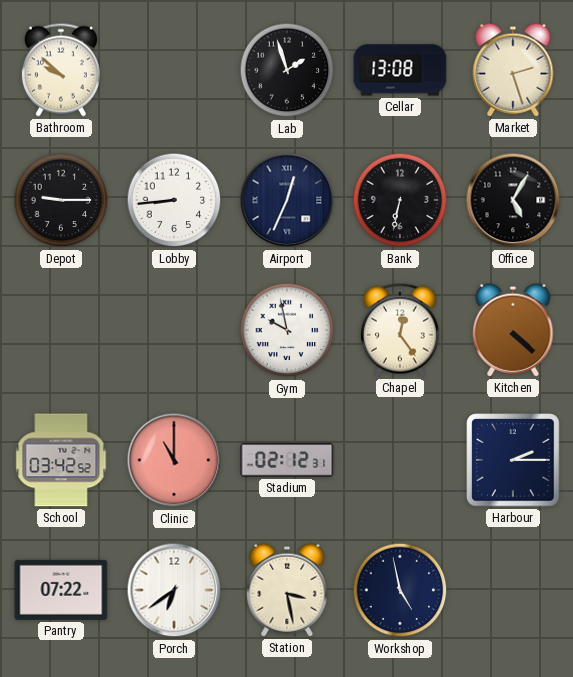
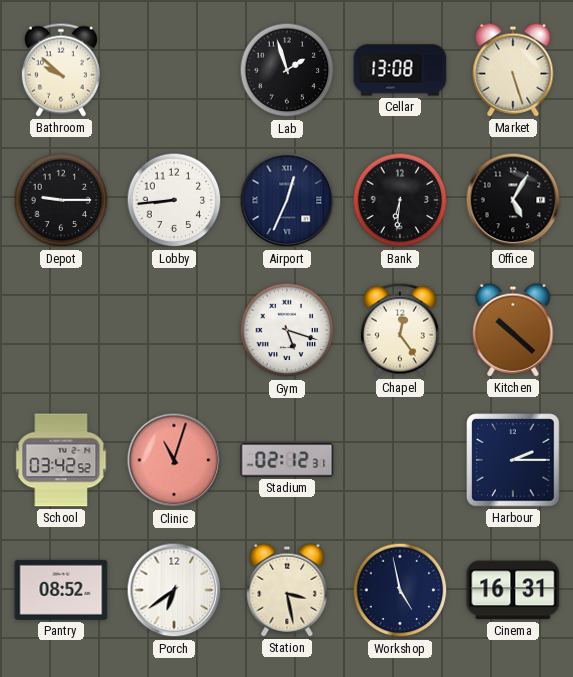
Market: 2:27 -> 5:27
Bank: 6:32 -> 6:31
Gym: 9:58 -> 5:18
Kitchen: 4:22 -> 10:22
Clinic: 11:00 -> 11:03
Pantry: 07:22 -> 08:52
Cinema: none -> 16:31
